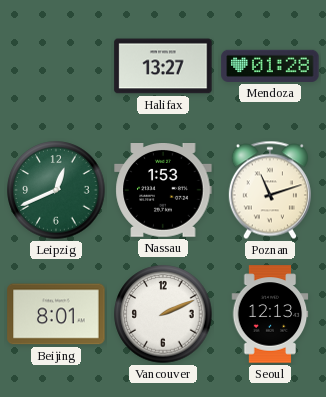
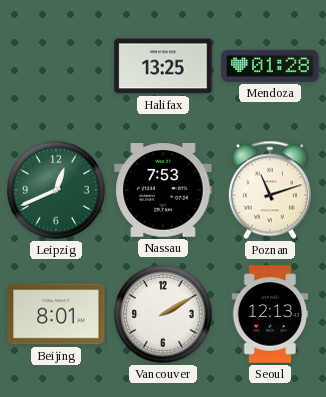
Halifax: 13:27 -> 13:25
Nassau: 1:53 -> 7:53
Vancouver: 2:11 -> 2:10
